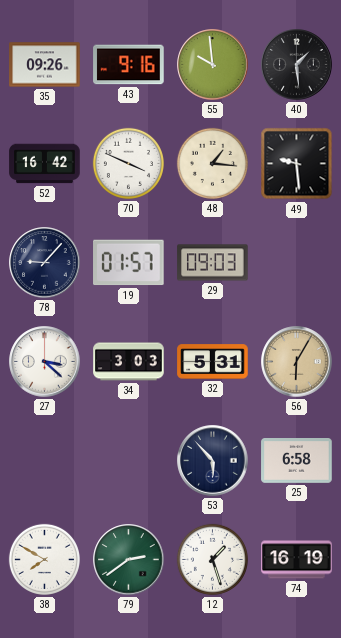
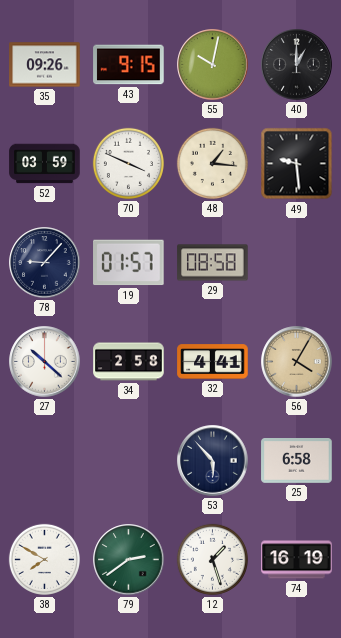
43: 9:16 -> 9:15
55: 9:59 -> 10:02
40: 1:29 -> 1:00
52: 16:42 -> 03:59
29: 09:03 -> 08:58
27: 3:22 -> 10:22
34: 3:03 -> 2:58
32: 5:31 -> 4:41
56: 6:05 -> 4:05
